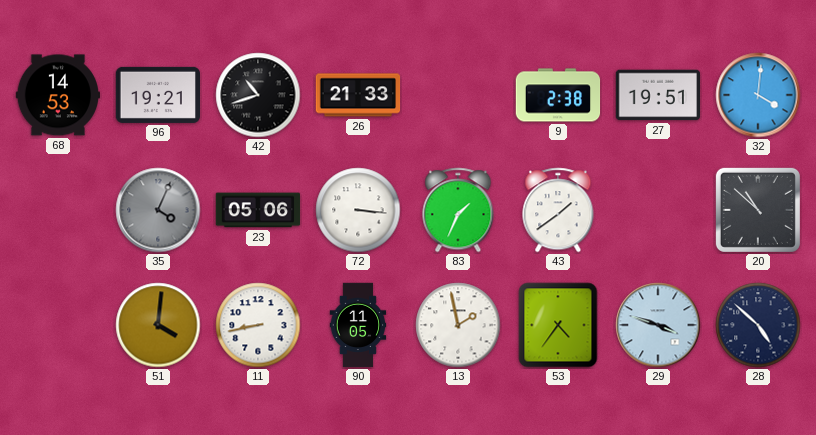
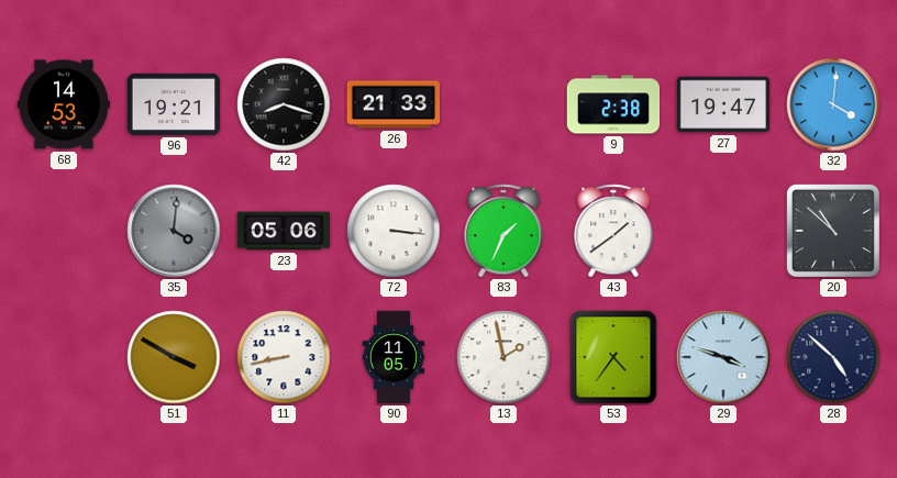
42: 10:42 -> 8:18
27: 19:51 -> 19:47
35: 4:04 -> 4:01
51: 4:01 -> 3:50
